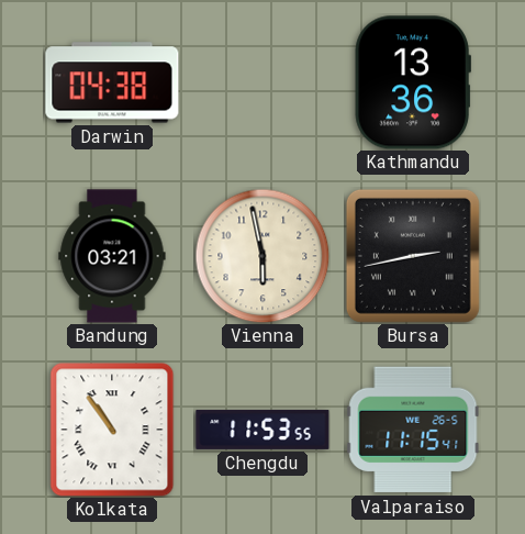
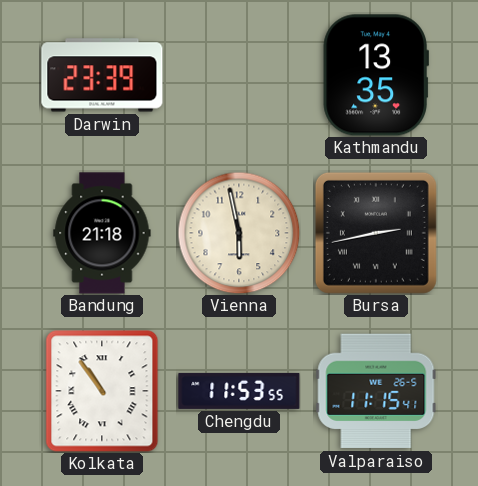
Darwin: 04:38 -> 23:39
Kathmandu: 13:36 -> 13:35
Bandung: 03:21 -> 21:18
